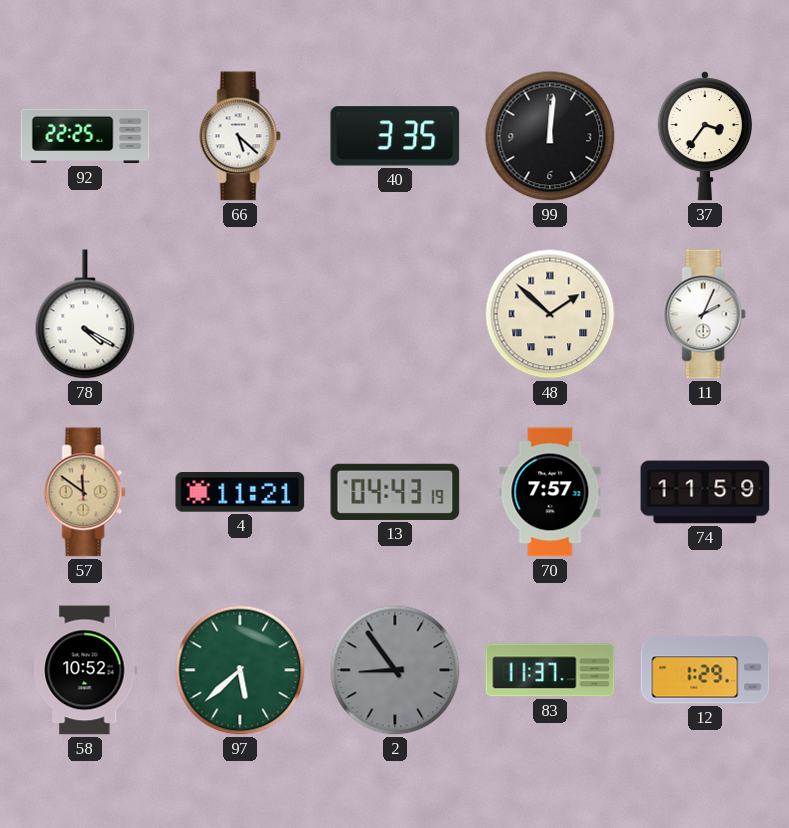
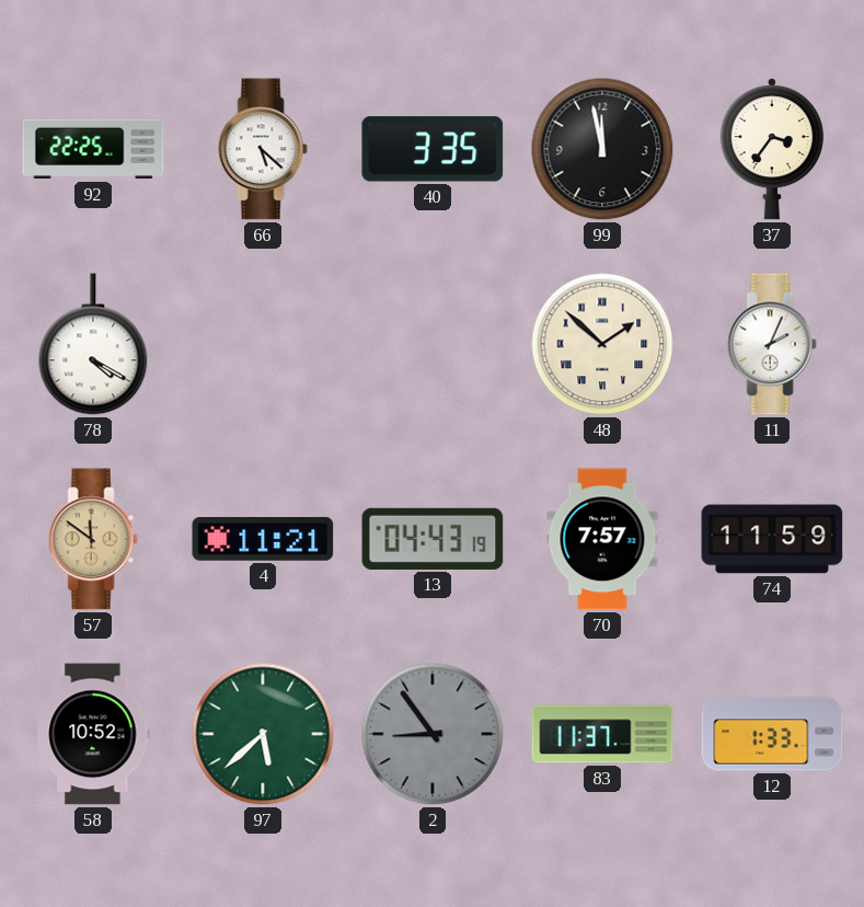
99: 12:01 -> 11:58
12: 1:29 -> 1:33
